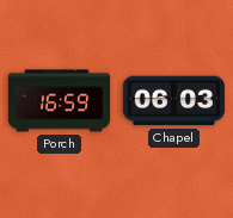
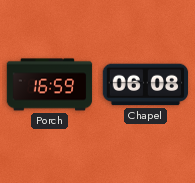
Chapel: 06:03 -> 06:08
